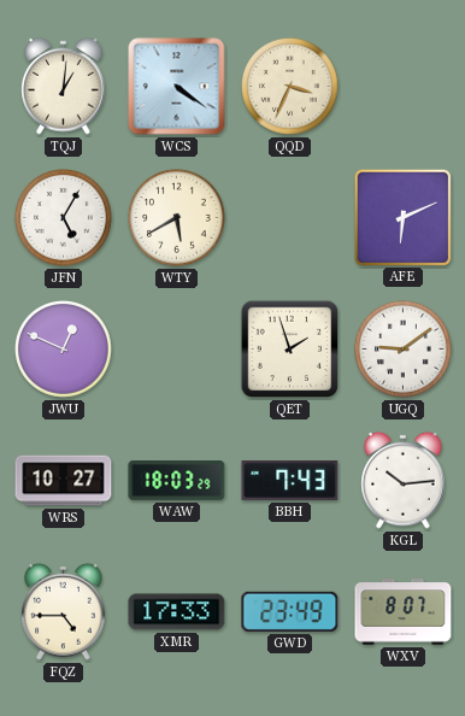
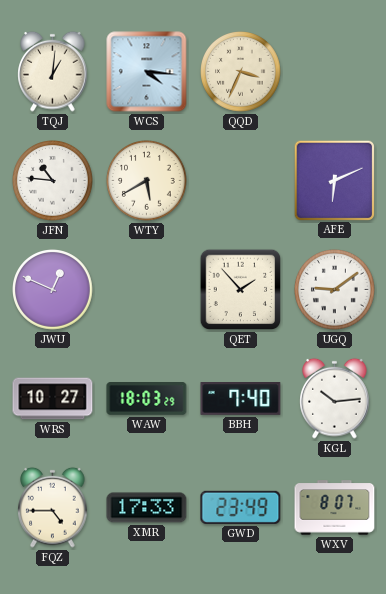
WCS: 4:21 -> 4:16
JFN: 5:05 -> 10:46
QET: 1:57 -> 1:53
BBH: 7:43 -> 7:40
